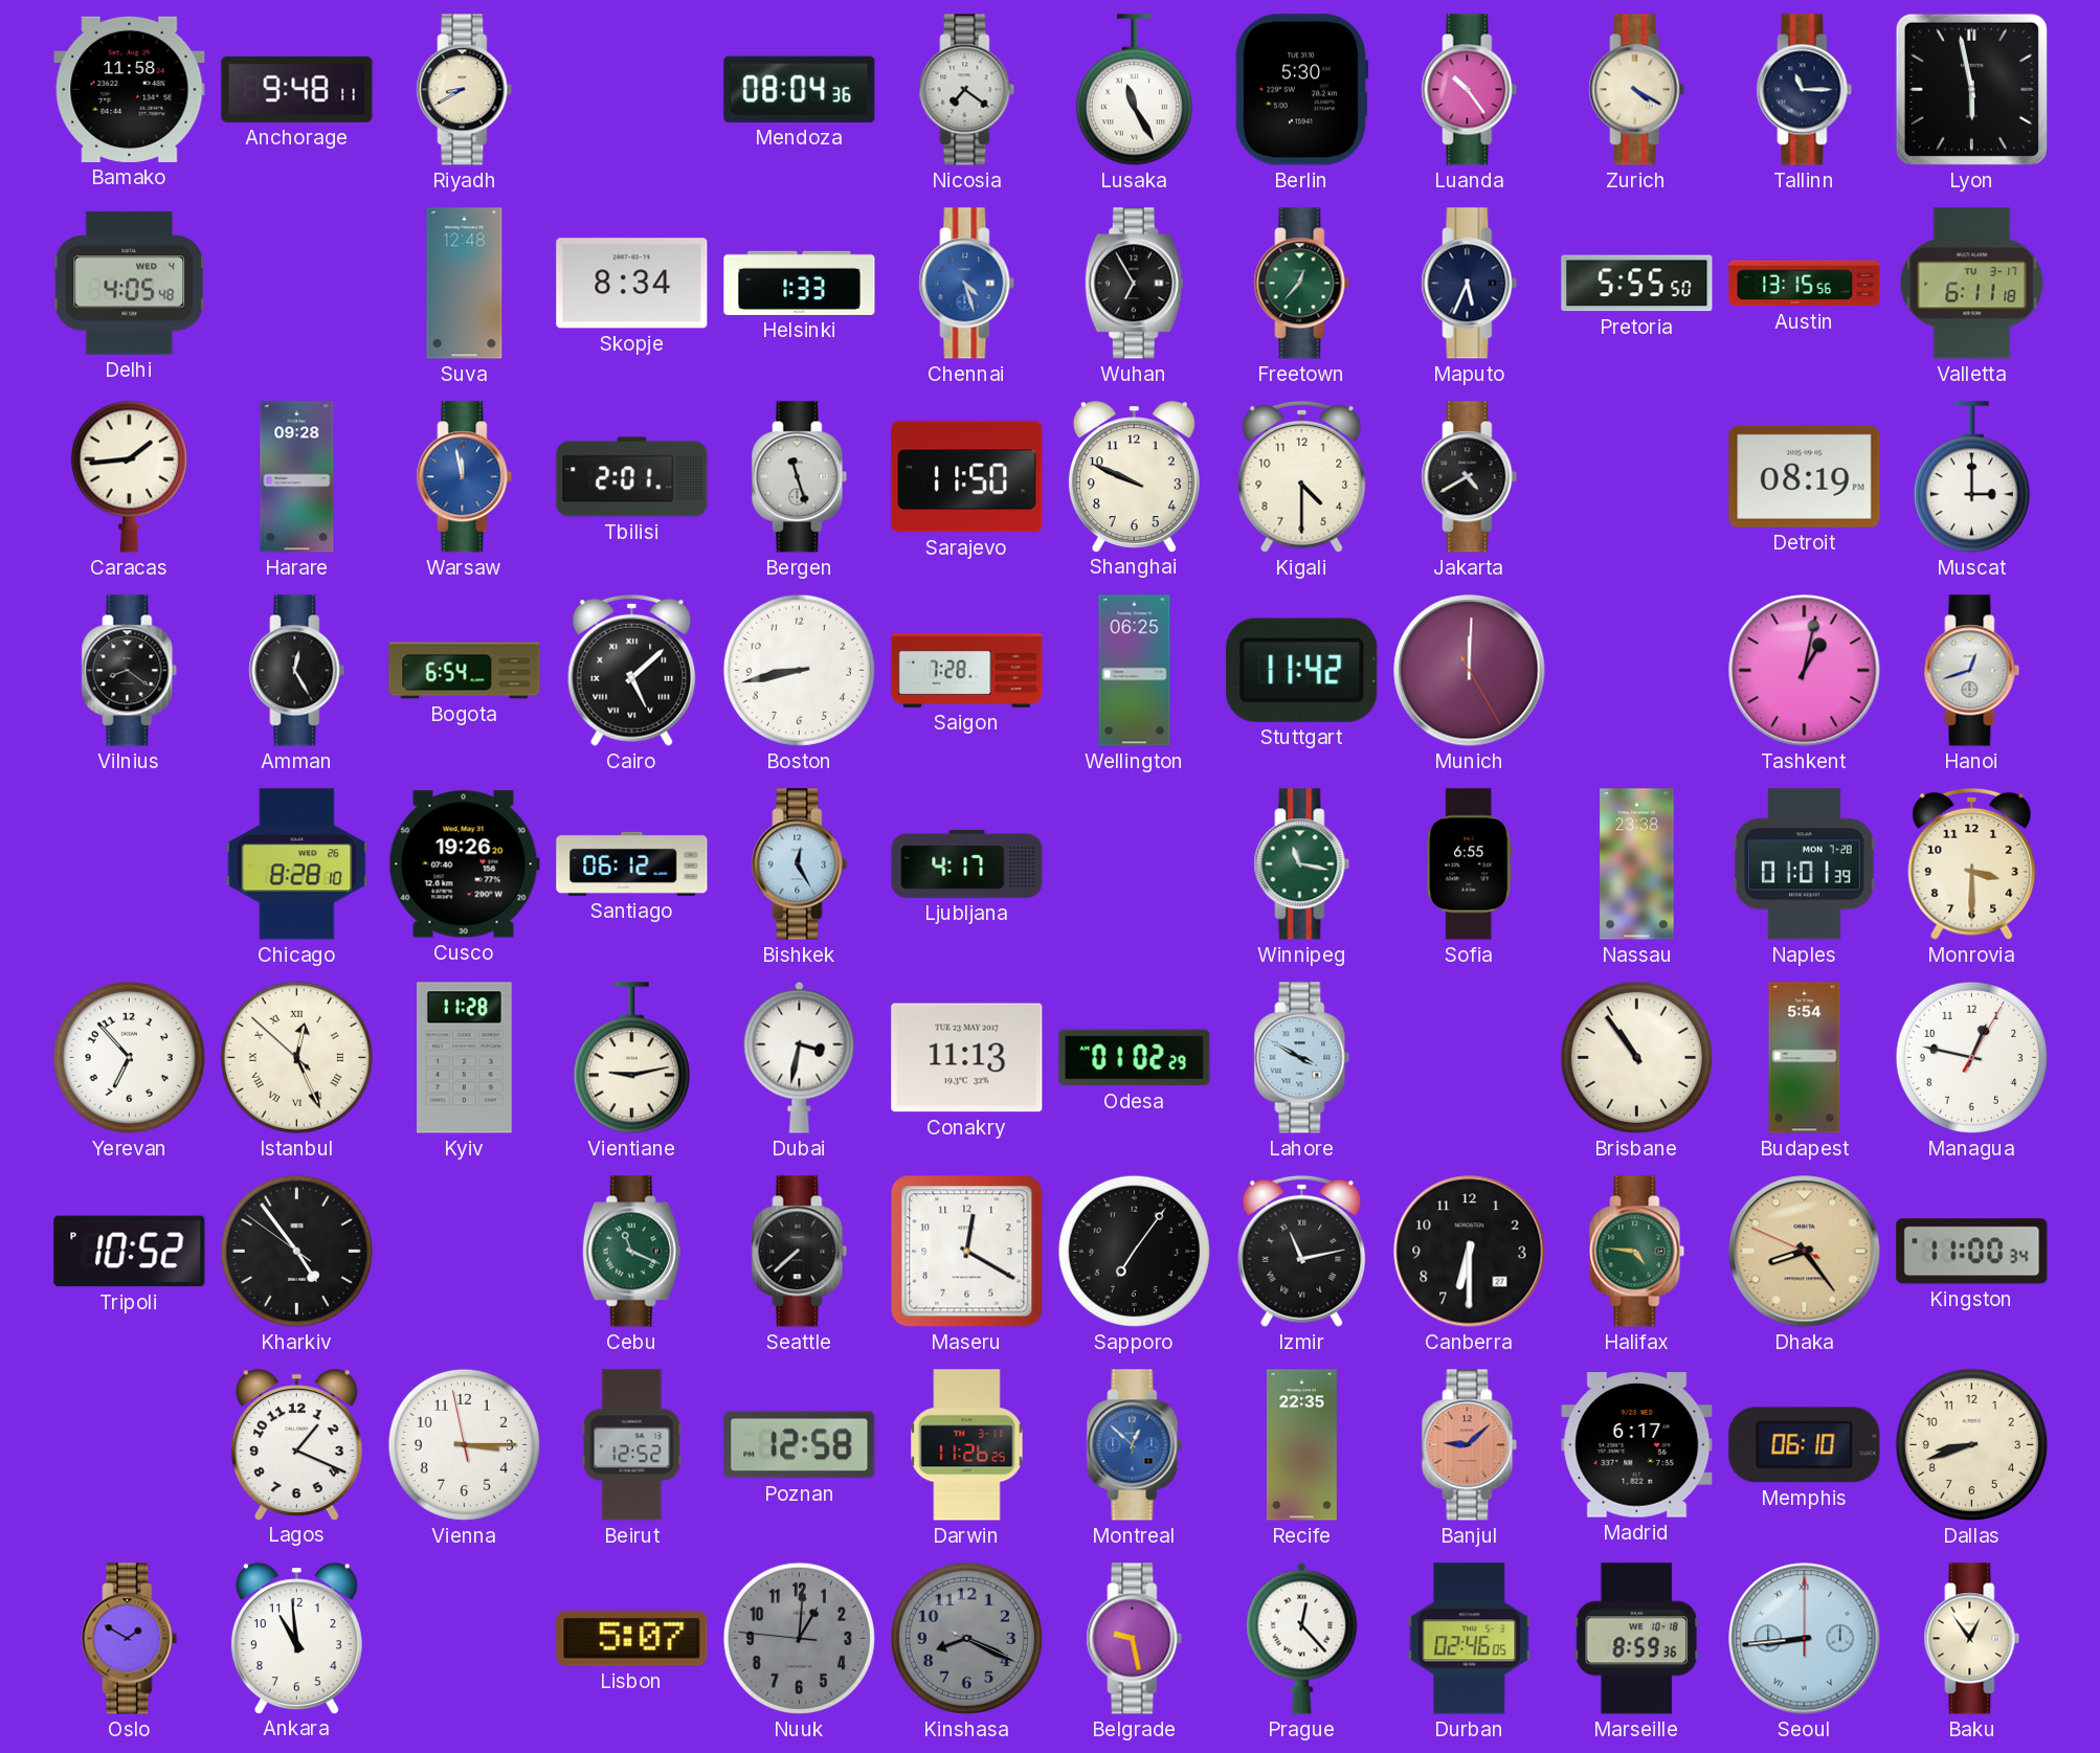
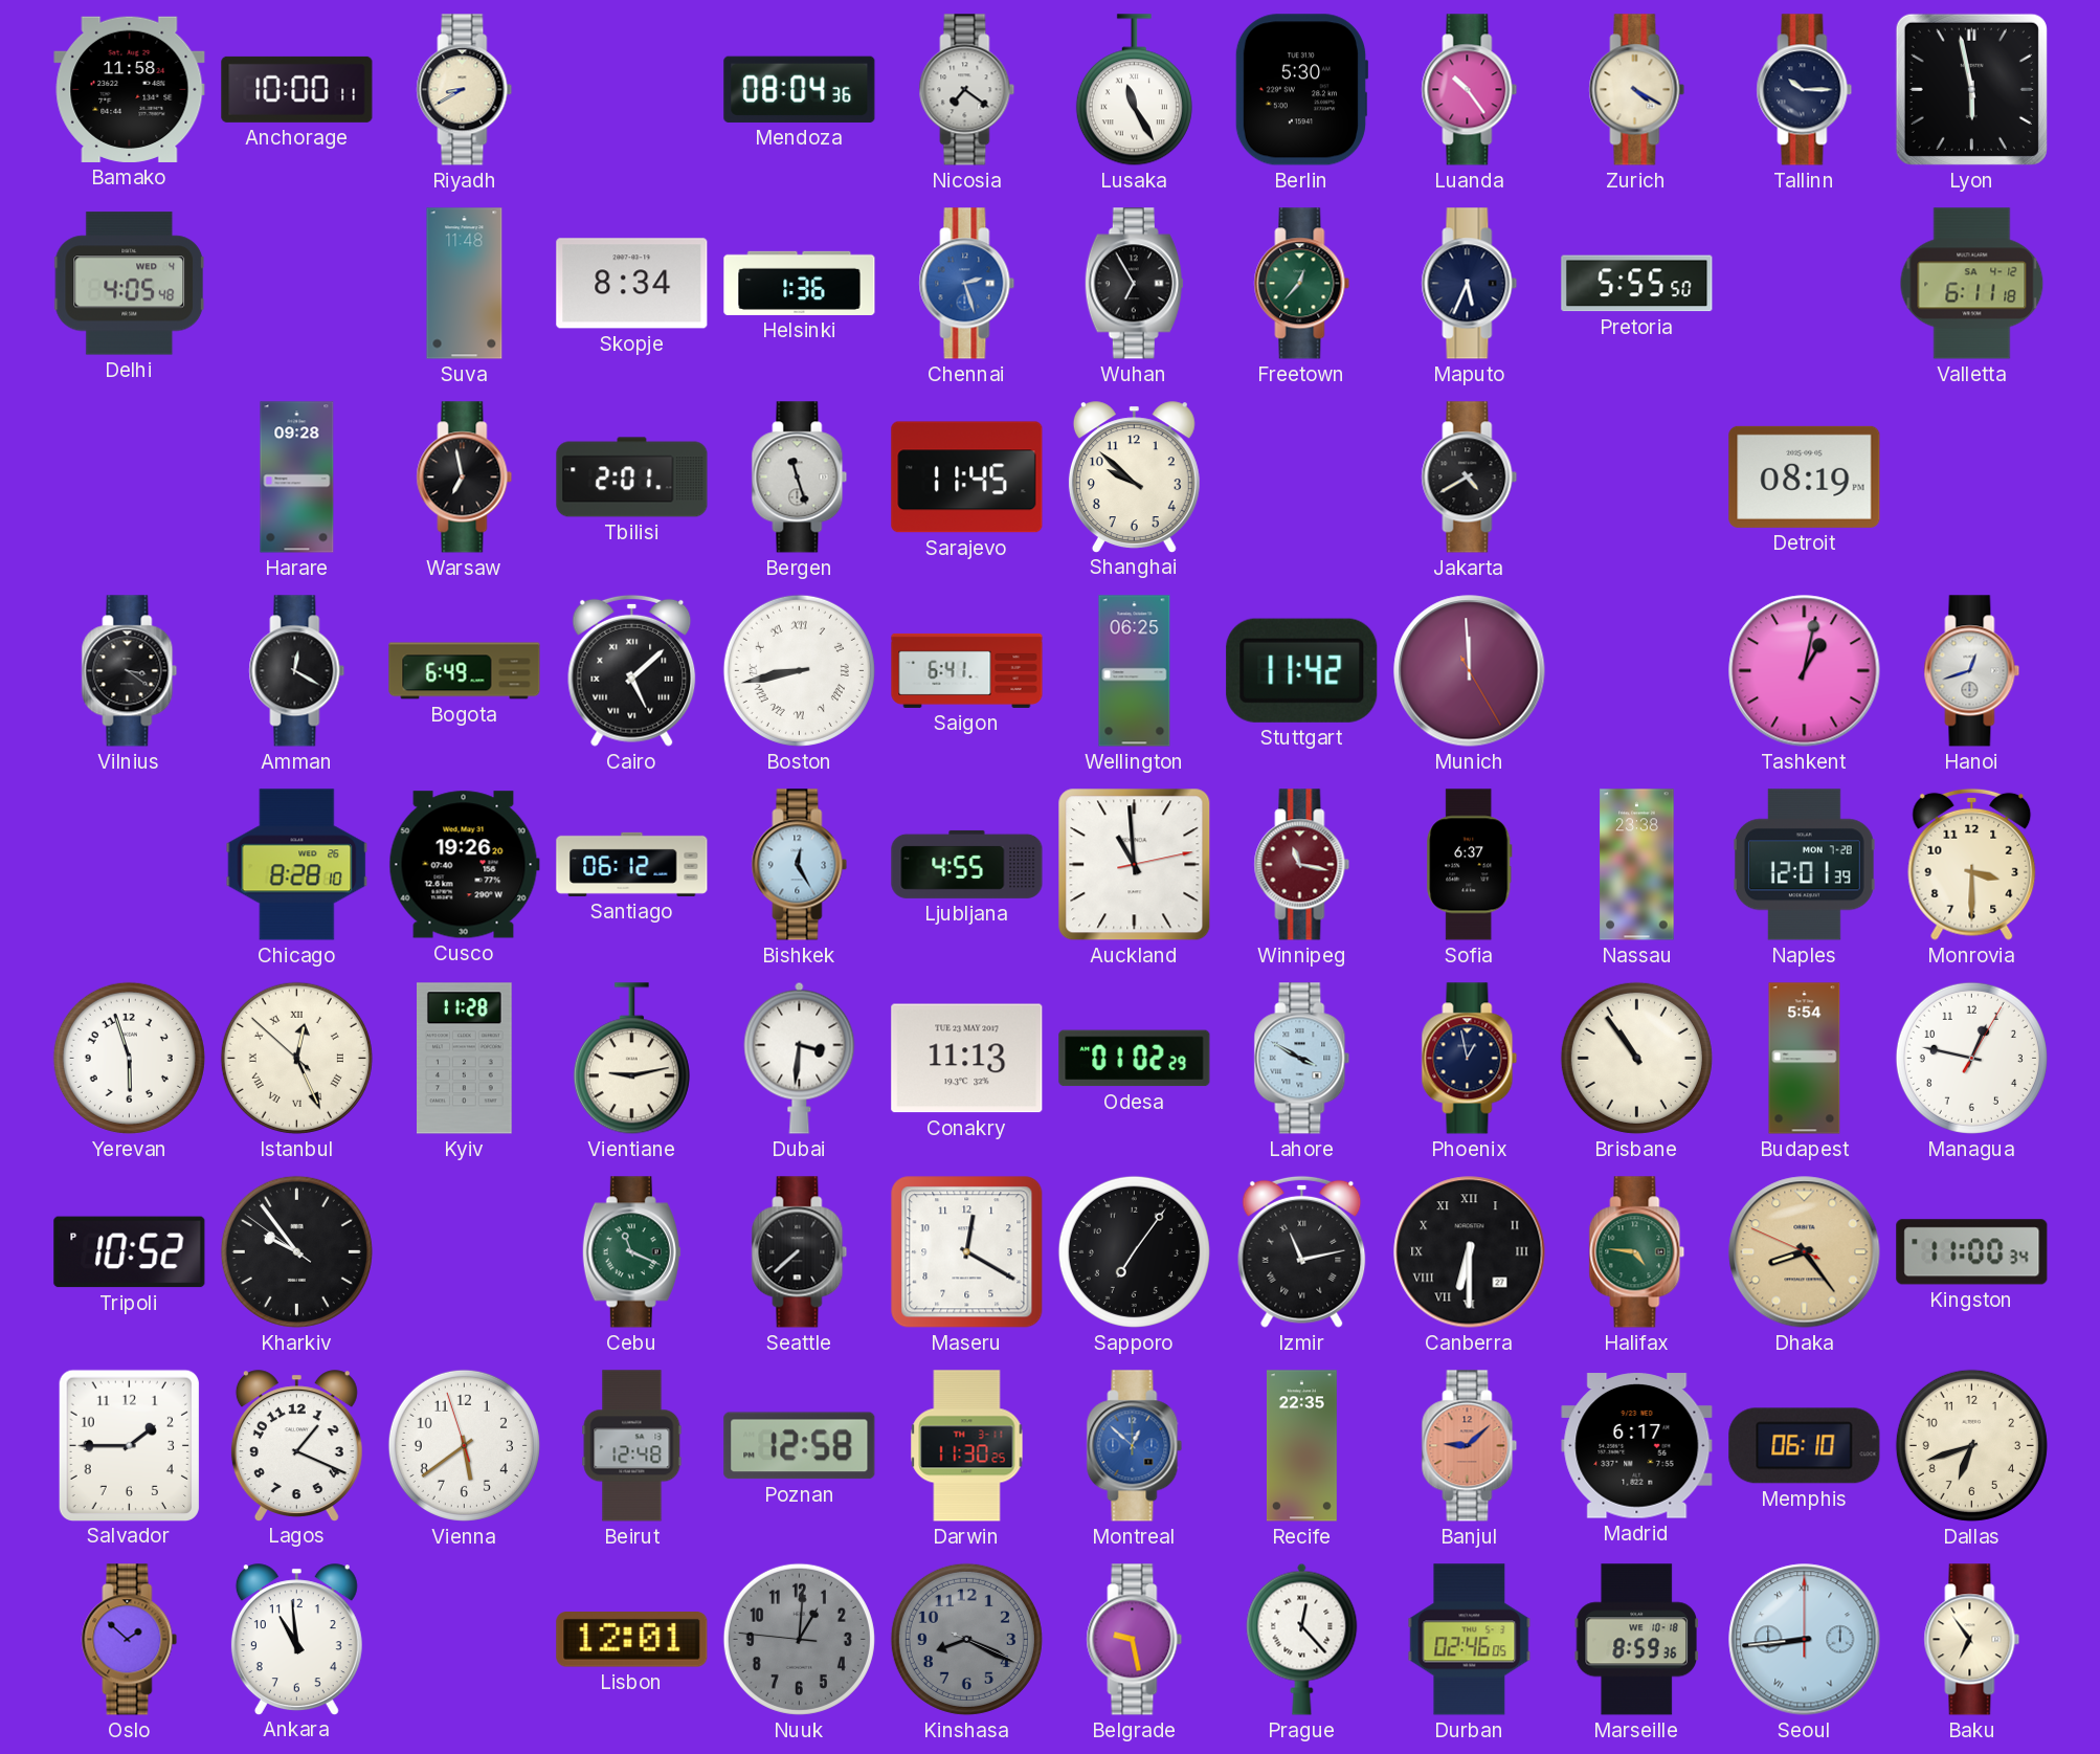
Anchorage: 9:48 -> 10:00
Tallinn: 11:15 -> 10:15
Suva: 12:48 -> 11:48
Helsinki: 1:33 -> 1:36
Chennai: 4:27 -> 2:27
Austin: 13:15 -> none
Valletta date: TU 3-17 -> SA 4-12
Caracas: 1:44 -> none
Warsaw: 11:58 -> 6:58
Warsaw dial: blue -> black
Sarajevo: 11:50 -> 11:45
Shanghai: 9:49 -> 9:52
Kigali: 4:30 -> none
Muscat: 3:00 -> none
Vilnius: 8:21 -> 3:21
Amman: 12:25 -> 12:20
Bogota: 6:54 -> 6:49
Boston numerals: Arabic -> Roman
Saigon: 7:28 -> 6:41
Munich: 12:00 -> 11:59
Ljubljana: 4:17 -> 4:55
Auckland: none -> 10:59
Winnipeg dial: green -> burgundy
Sofia: 6:55 -> 6:37
Naples: 01:01 -> 12:01
Yerevan: 6:53 -> 5:57
Dubai: 3:32 -> 3:31
Phoenix: none -> 12:58
Kharkiv: 4:53 -> 9:53
Canberra numerals: Arabic -> Roman
Salvador: none -> 1:45
Vienna: 3:14 -> 5:38
Beirut: 12:52 -> 12:48
Darwin: 11:26 -> 11:30
Dallas: 8:42 -> 6:42
Oslo: 1:50 -> 1:52
Lisbon: 5:07 -> 12:01
Baku: 12:54 -> 6:54
